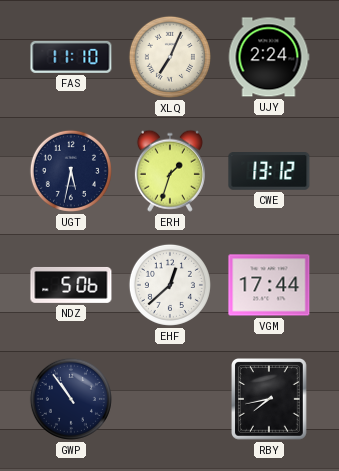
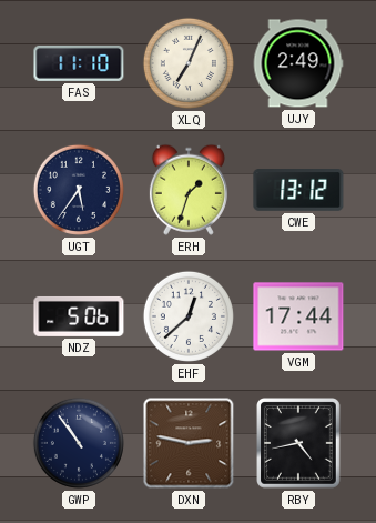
UJY: 2:24 -> 2:49
UGT: 5:32 -> 5:36
DXN: none -> 2:47
RBY: 7:43 -> 4:43
